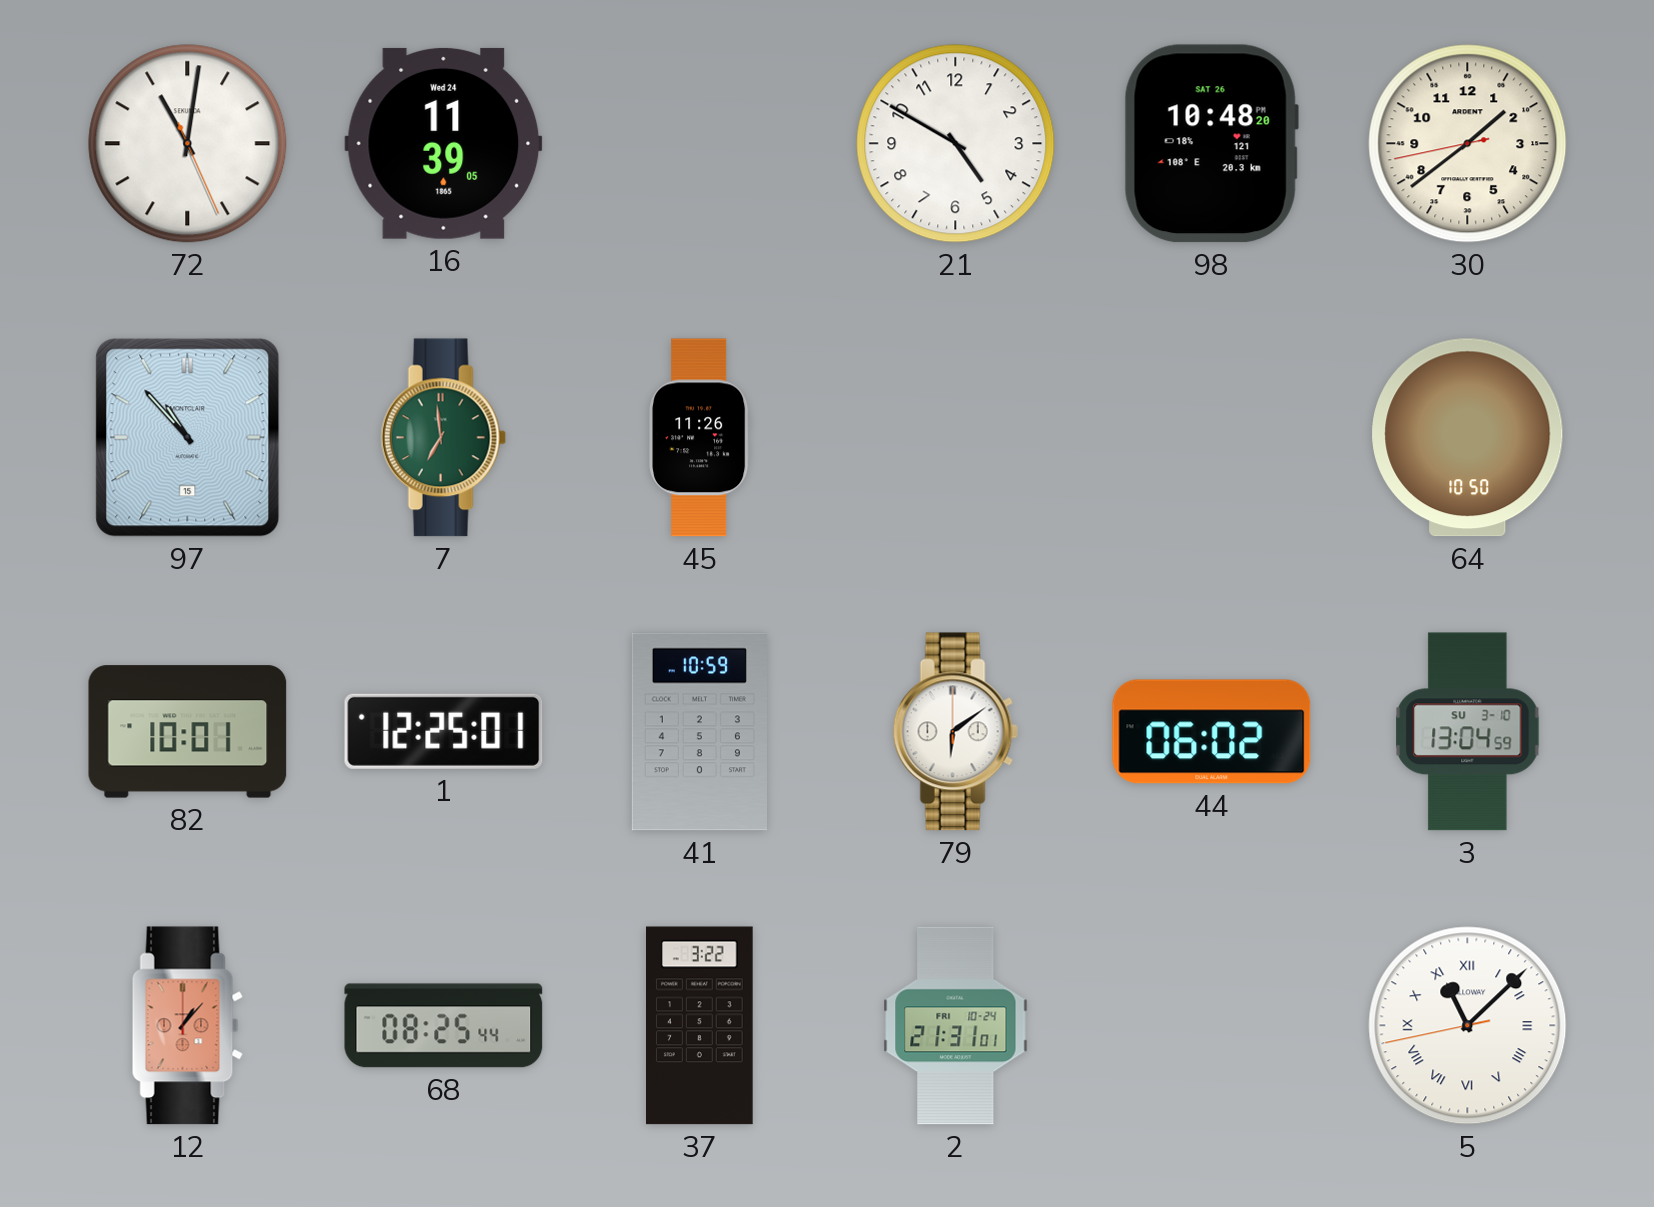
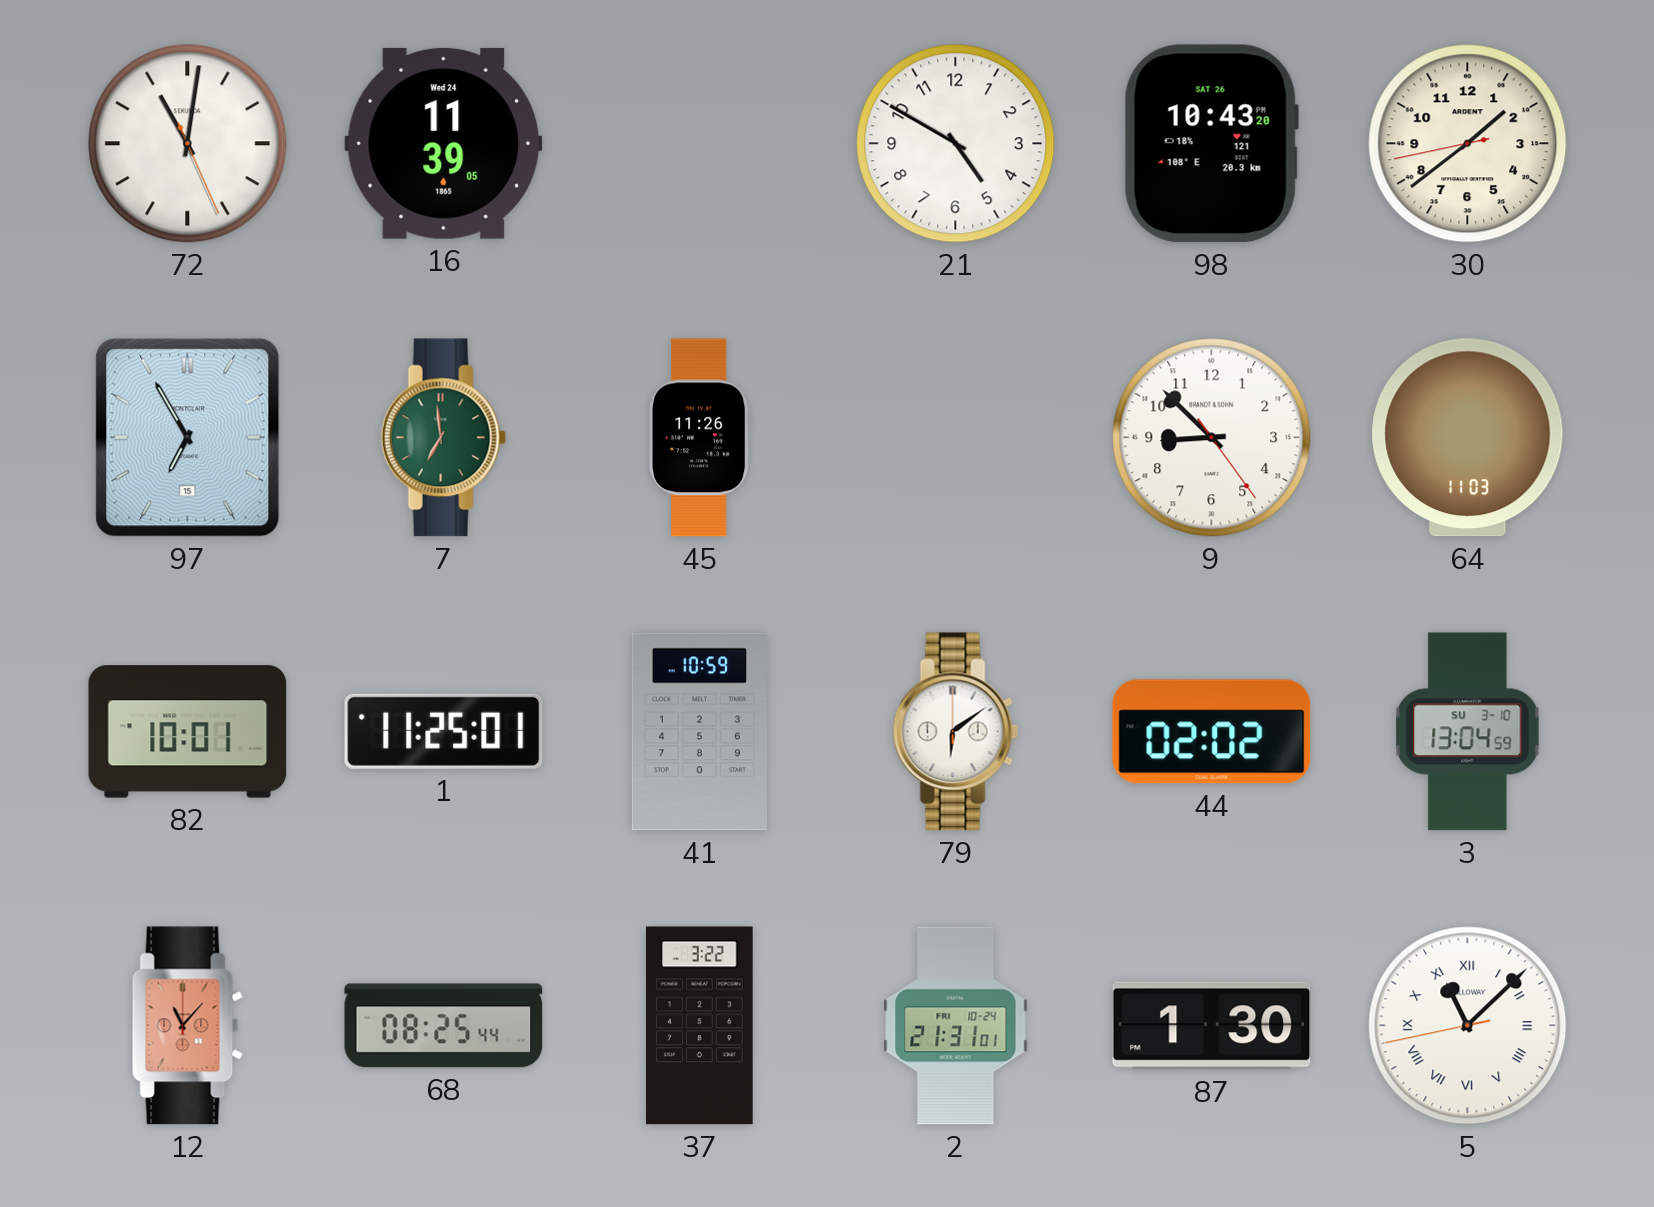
98: 10:48 -> 10:43
97: 10:53 -> 6:55
9: none -> 8:52
64: 10:50 -> 11:03
1: 12:25 -> 11:25
44: 06:02 -> 02:02
12: 1:07 -> 11:07
87: none -> 1:30
